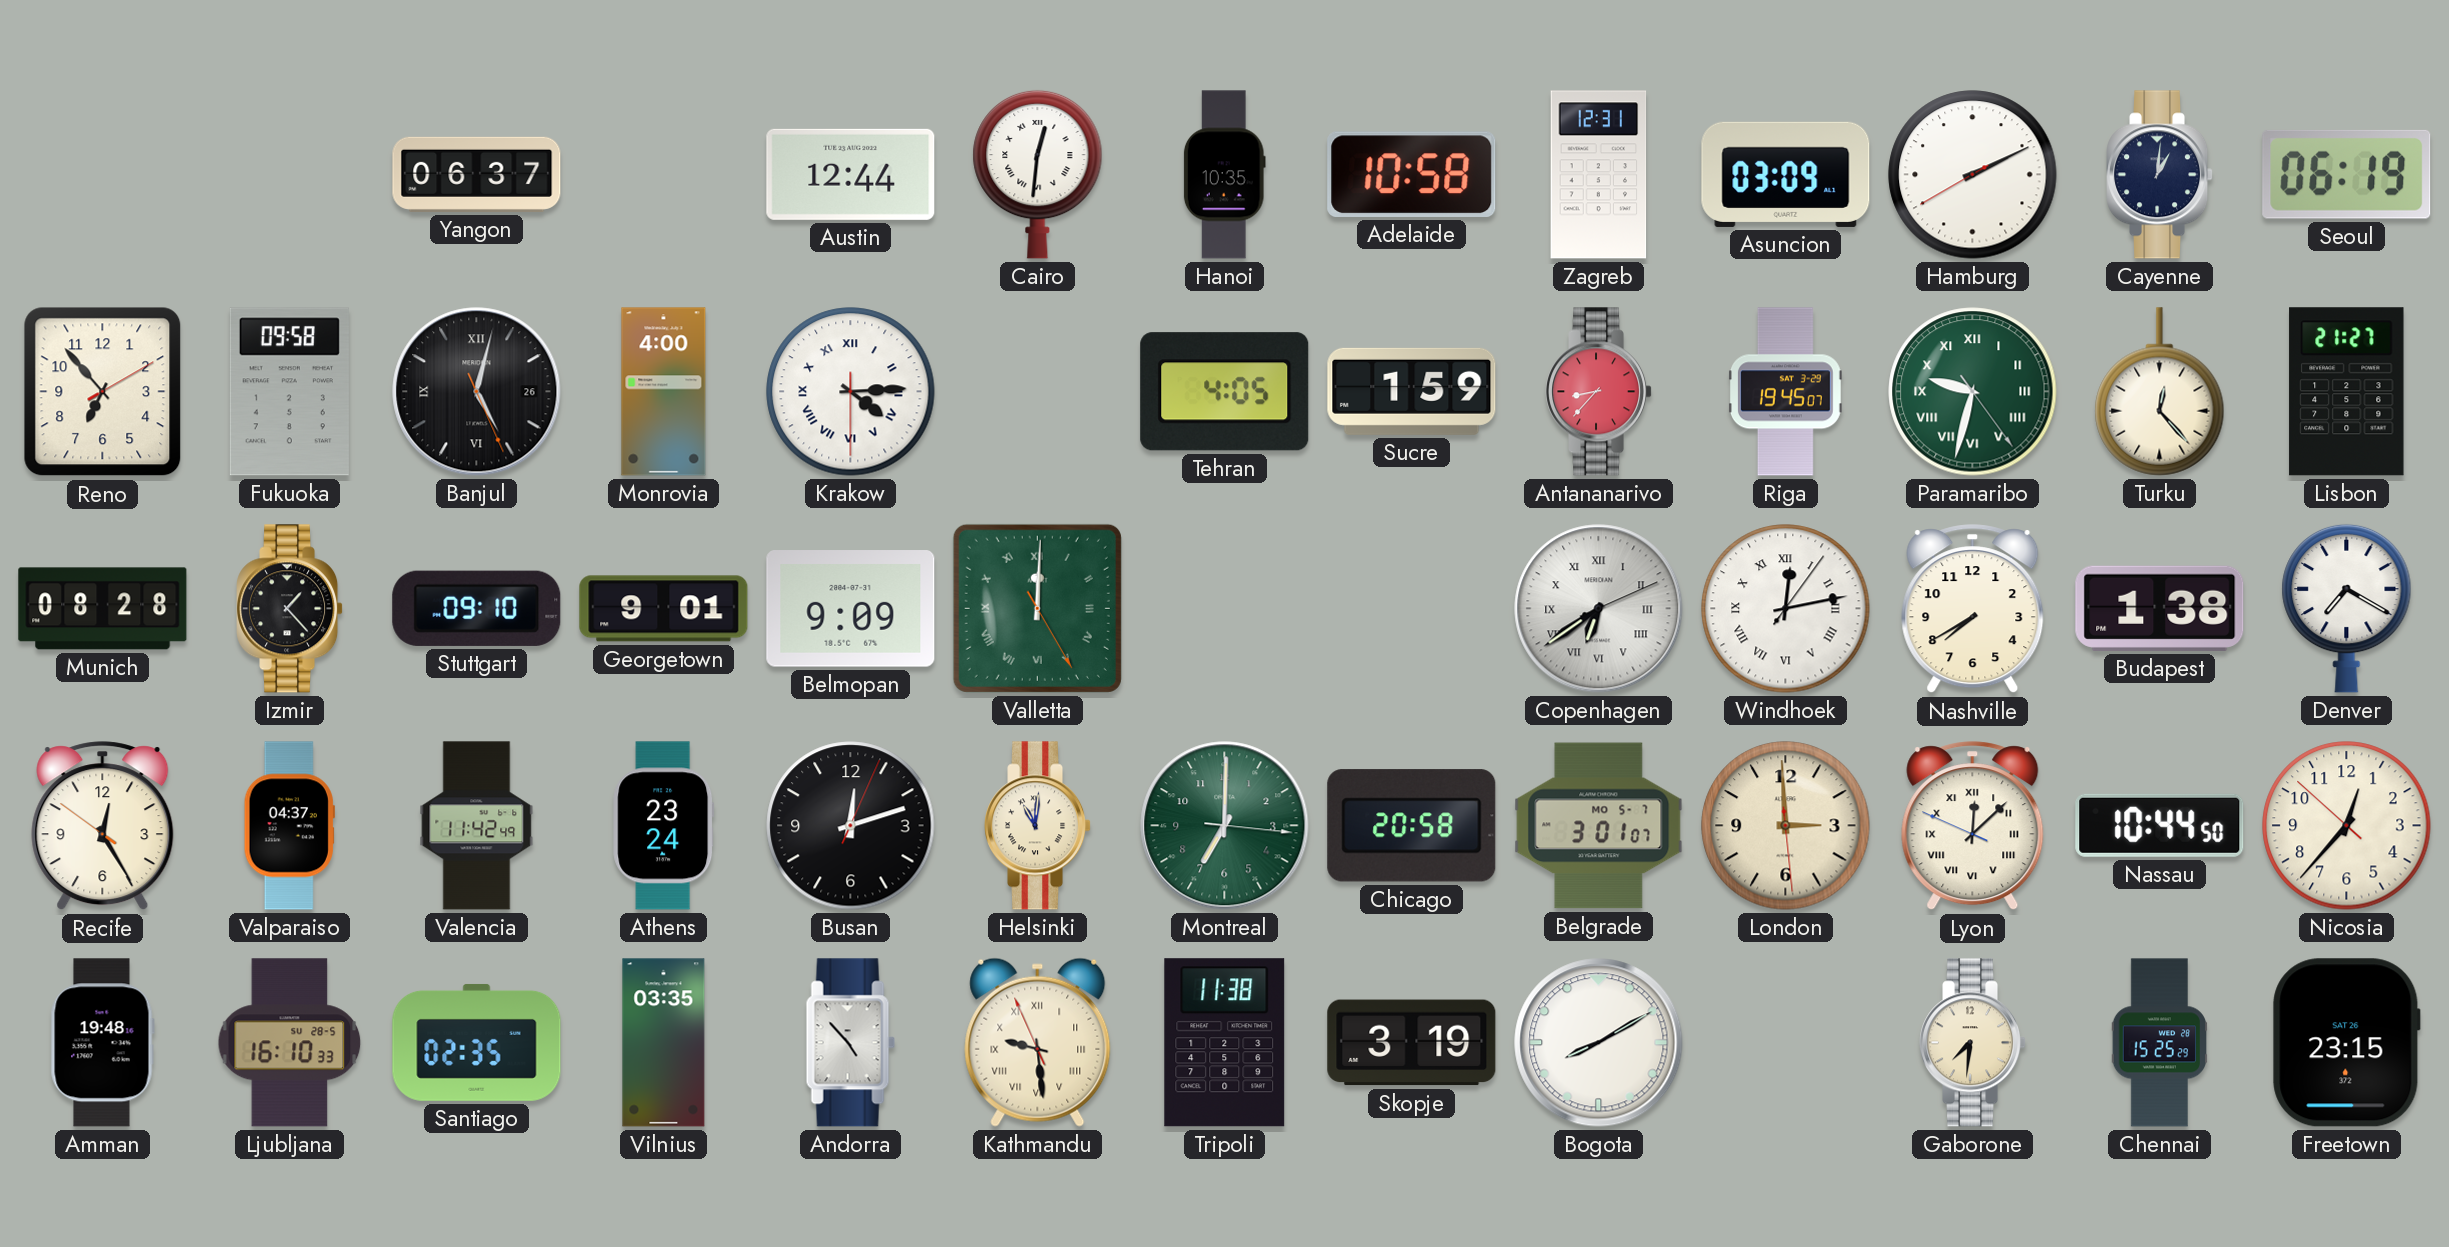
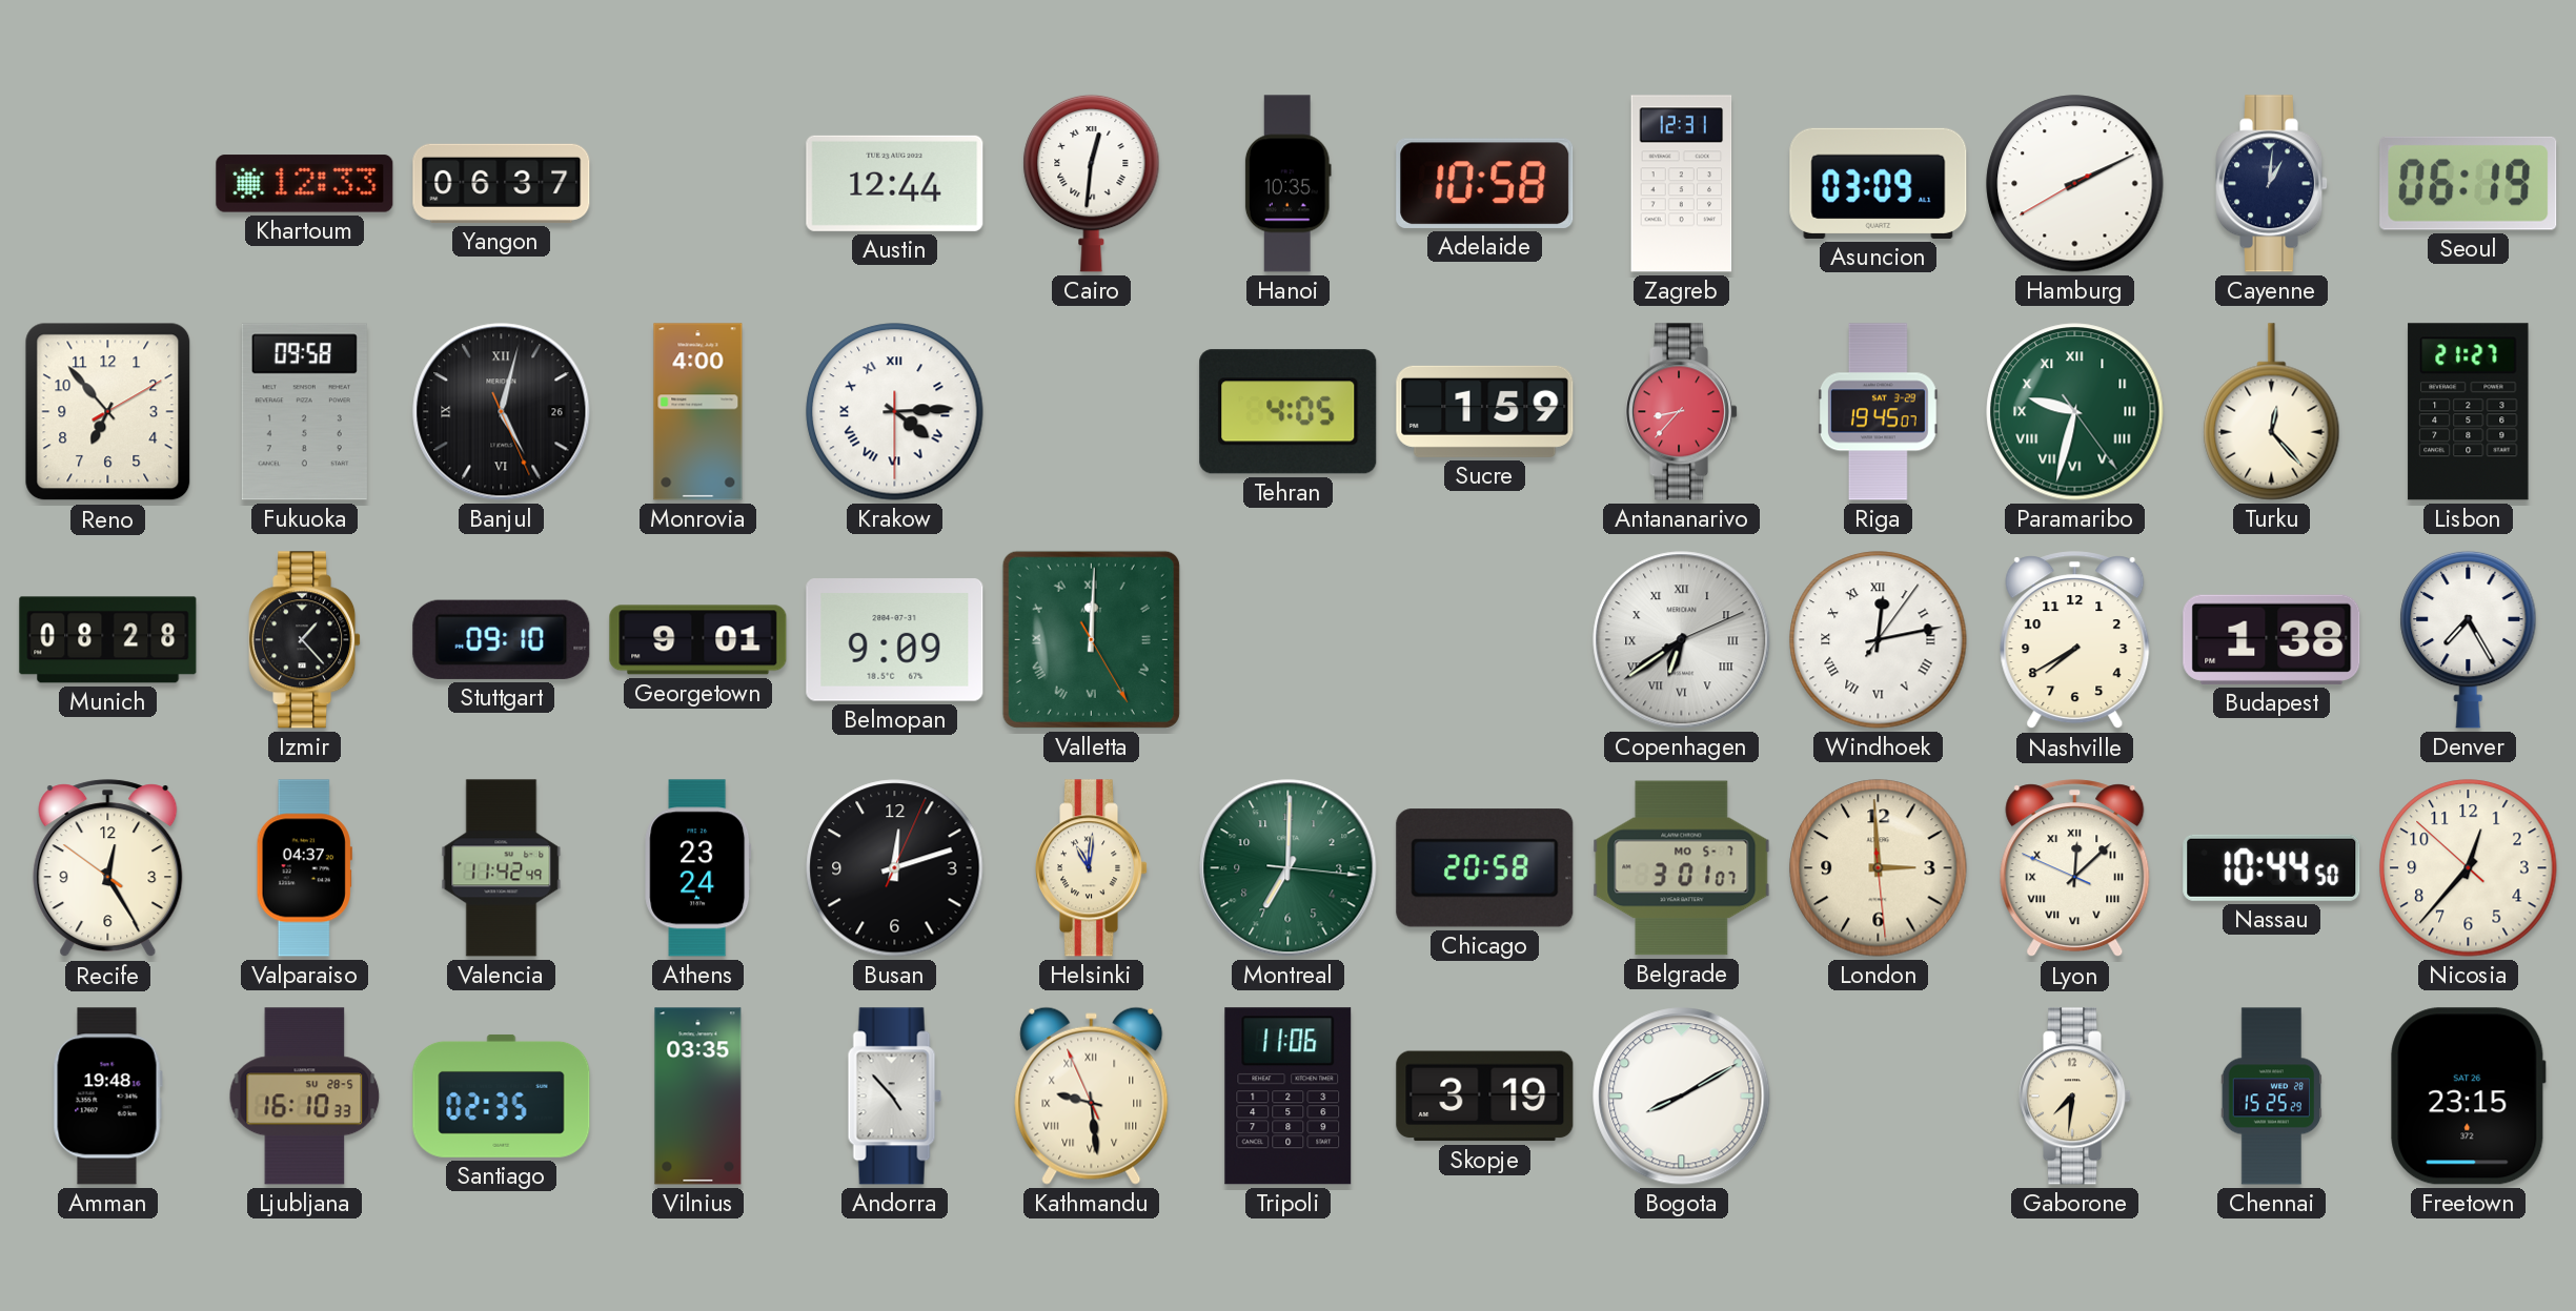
Khartoum: none -> 12:33
Denver: 7:20 -> 7:25
Tripoli: 11:38 -> 11:06
